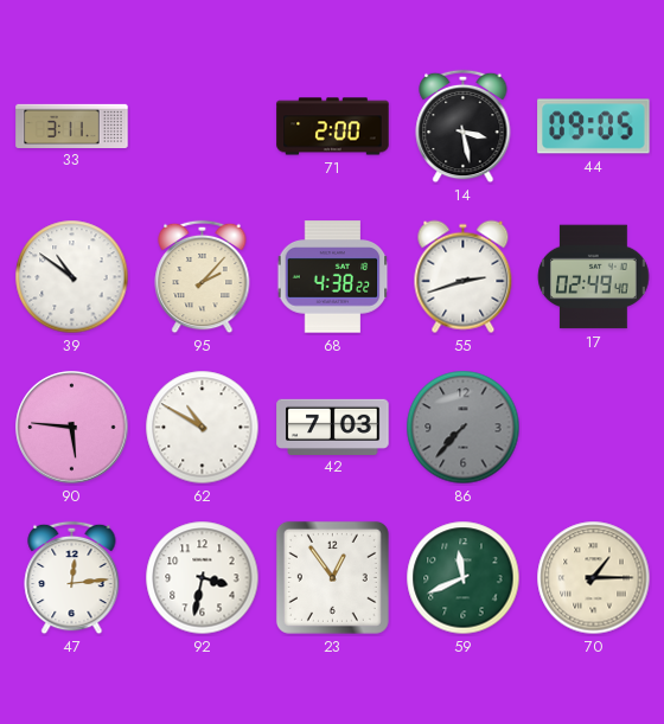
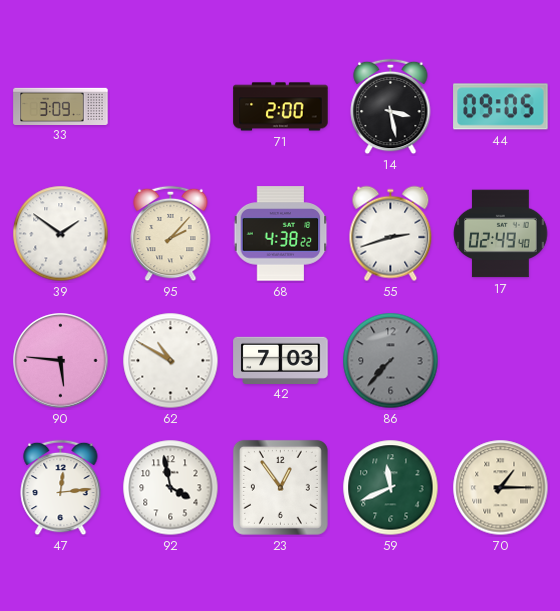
33: 3:11 -> 3:09
39: 10:51 -> 1:51
92: 3:32 -> 3:58
